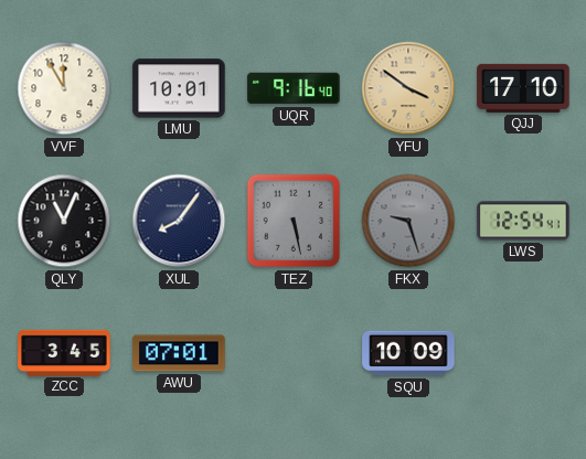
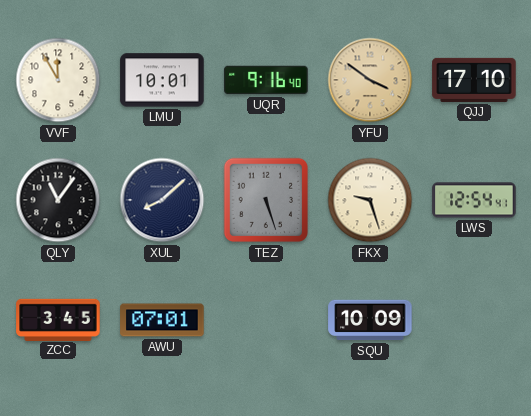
QLY: 11:04 -> 11:06
XUL: 8:06 -> 8:08
TEZ: 5:28 -> 5:27
FKX dial: grey -> cream
